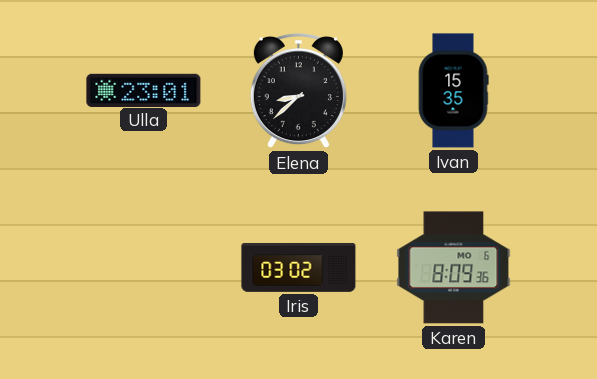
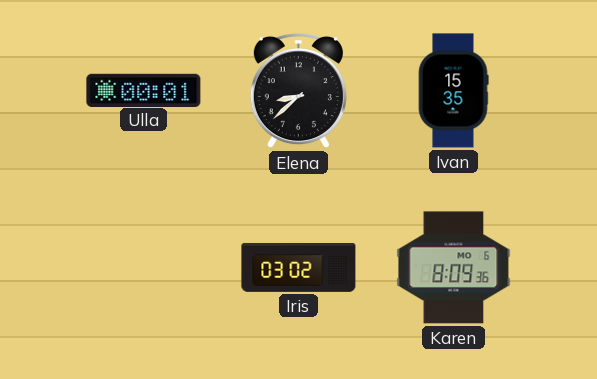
Ulla: 23:01 -> 00:01
